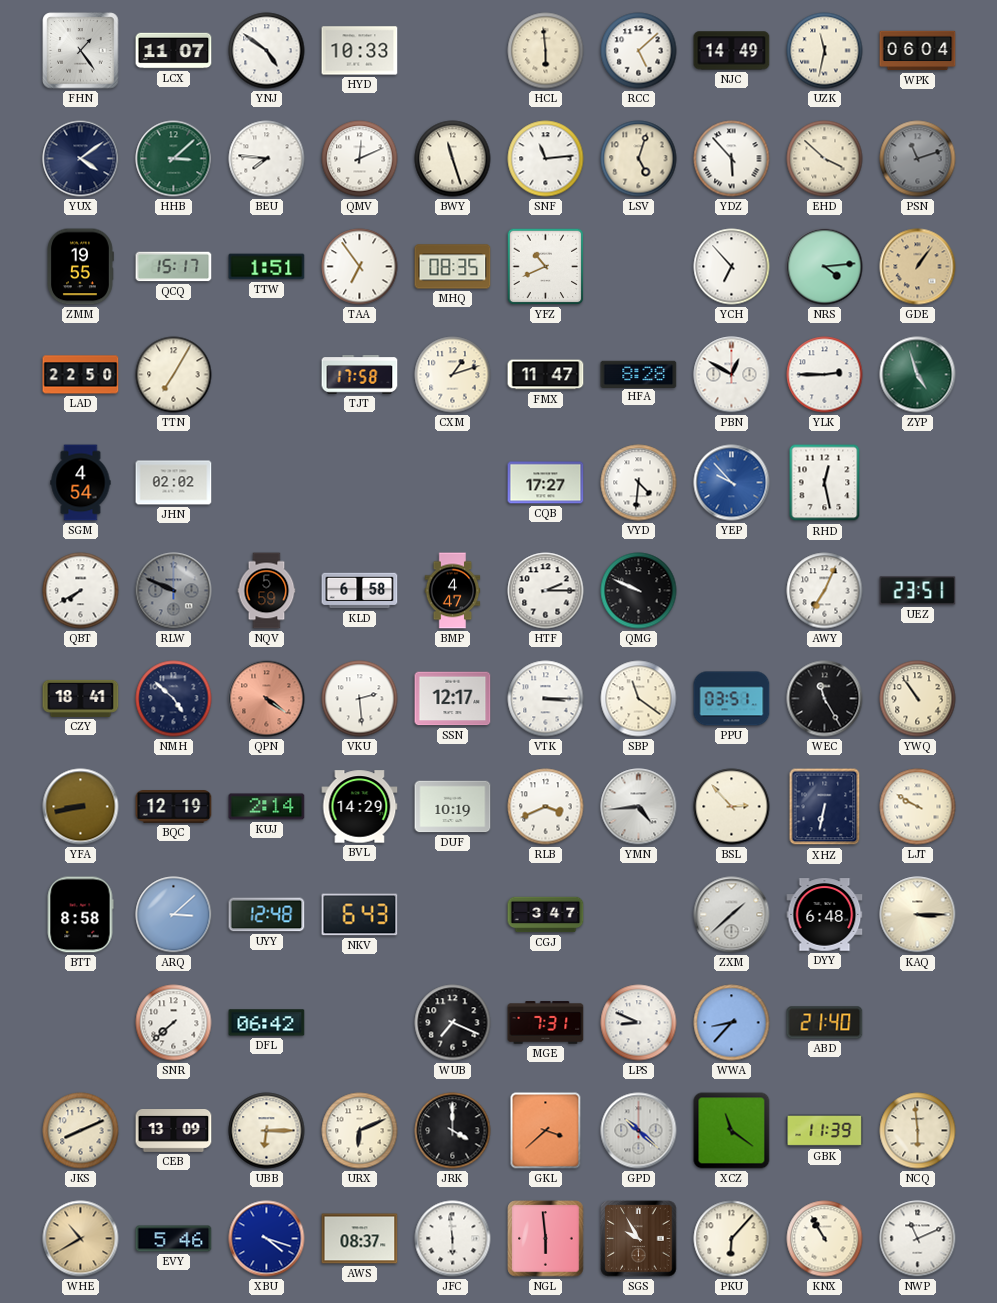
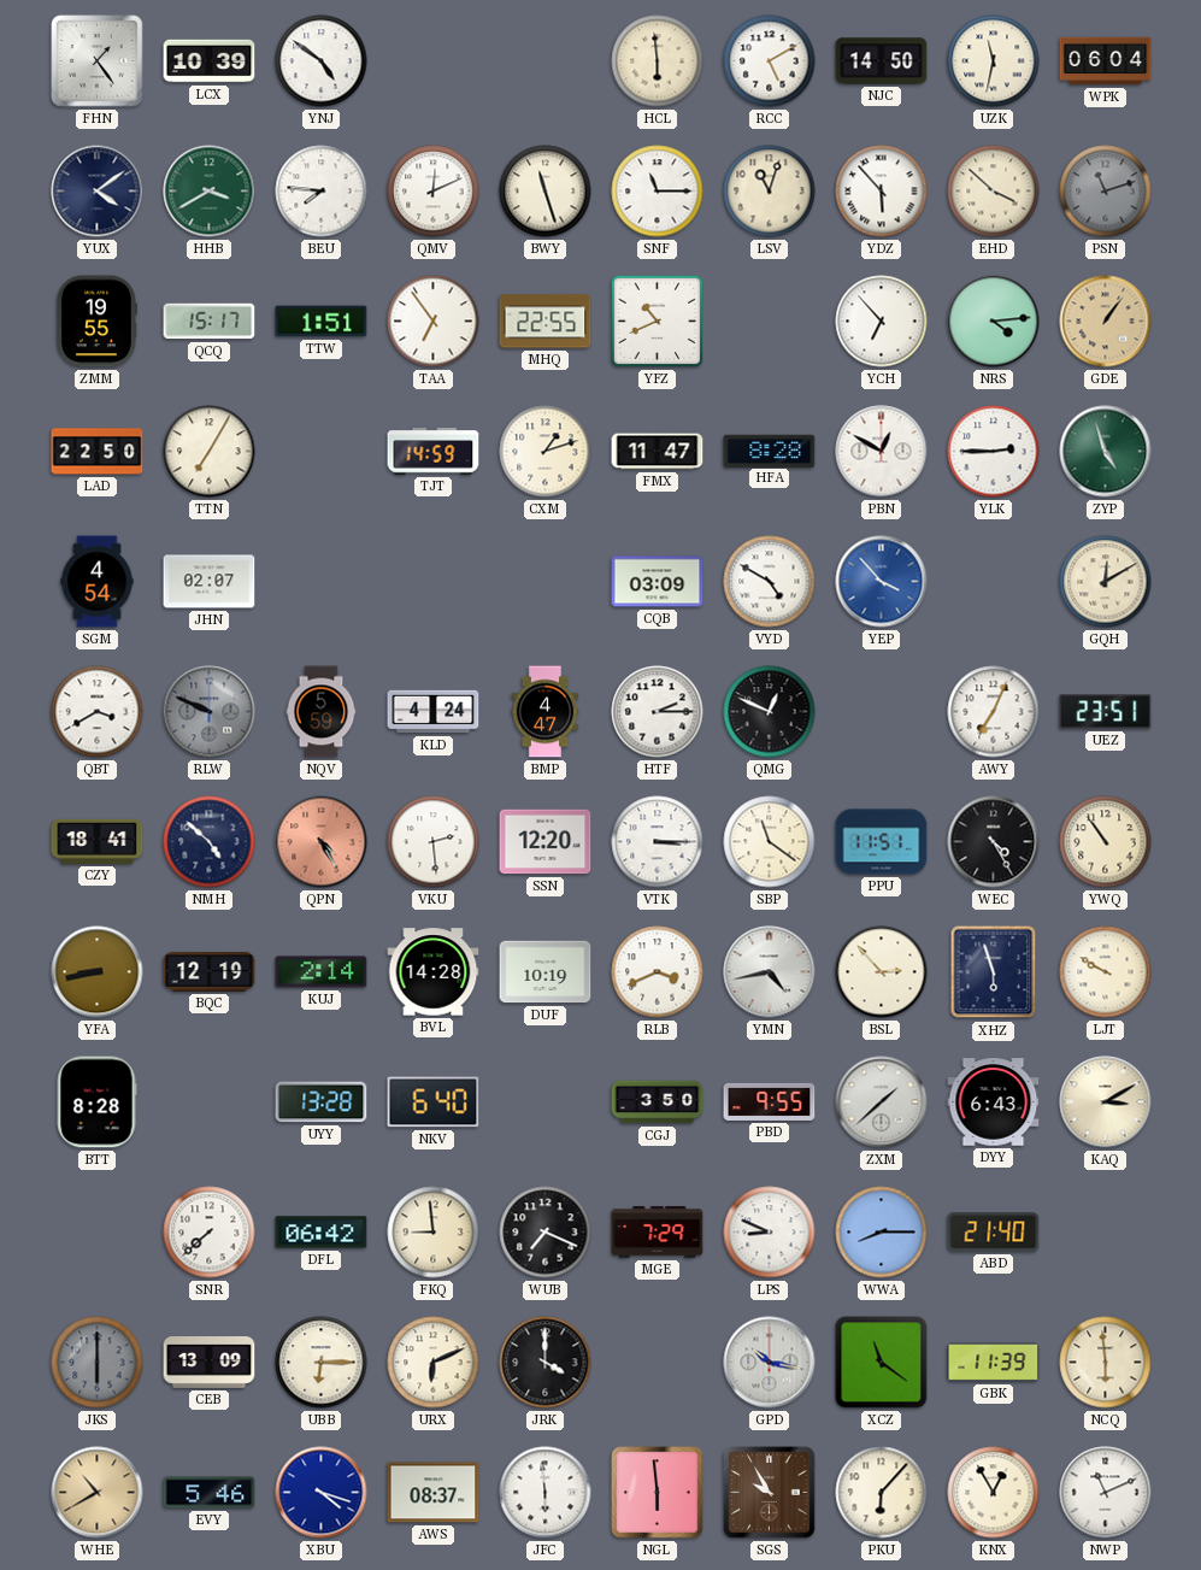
LCX: 11:07 -> 10:39
HYD: 10:33 -> none
RCC: 5:08 -> 5:10
NJC: 14:49 -> 14:50
HHB: 3:08 -> 3:40
SNF: 11:14 -> 11:15
LSV: 5:03 -> 11:03
MHQ: 08:35 -> 22:55
TJT: 17:58 -> 14:59
JHN: 02:02 -> 02:07
CQB: 17:27 -> 03:09
VYD: 4:31 -> 4:50
YEP: 9:53 -> 3:53
RHD: 12:28 -> none
GQH: none -> 12:10
QBT: 7:40 -> 3:40
KLD: 6:58 -> 4:24
QMG: 9:49 -> 12:49
QPN: 4:21 -> 4:25
SSN: 12:17 -> 12:20
PPU: 03:51 -> 11:51
WEC: 11:25 -> 4:25
BVL: 14:29 -> 14:28
YMN: 4:44 -> 4:43
XHZ: 6:32 -> 5:57
BTT: 8:58 -> 8:28
ARQ: 3:08 -> none
UYY: 12:48 -> 13:28
NKV: 6:43 -> 6:40
CGJ: 3:47 -> 3:50
PBD: none -> 9:55
DYY: 6:48 -> 6:43
KAQ: 3:15 -> 3:10
FKQ: none -> 8:59
MGE: 7:31 -> 7:29
WWA: 8:37 -> 8:15
JKS: 8:11 -> 6:00
JKS dial: cream -> grey
GKL: 3:38 -> none
GPD: 10:22 -> 10:17
KNX: 10:55 -> 12:55
